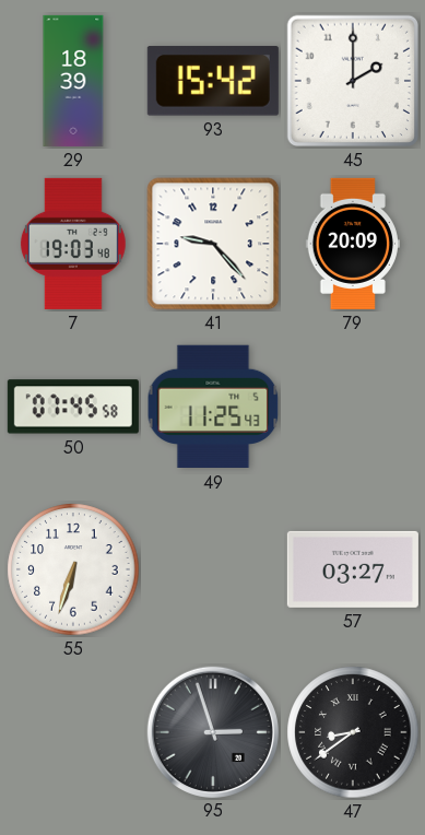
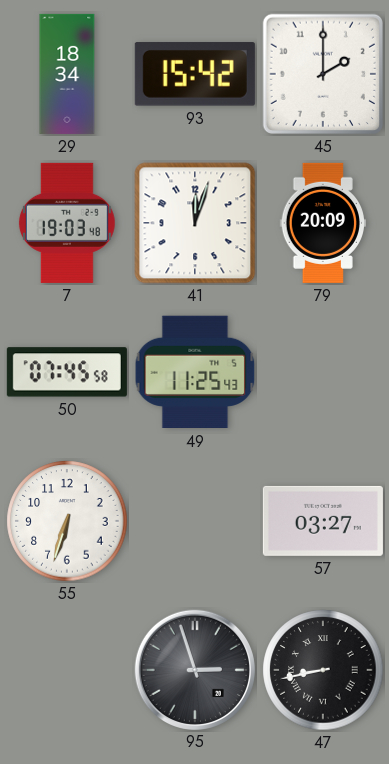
29: 18:39 -> 18:34
41: 9:23 -> 12:03
47: 8:39 -> 8:43
